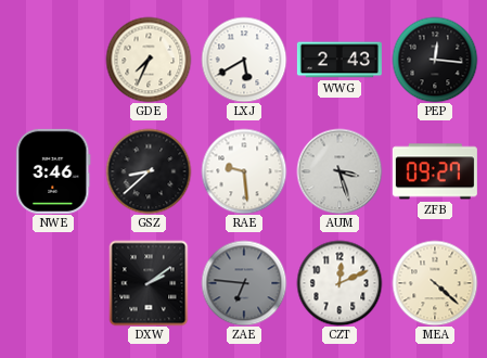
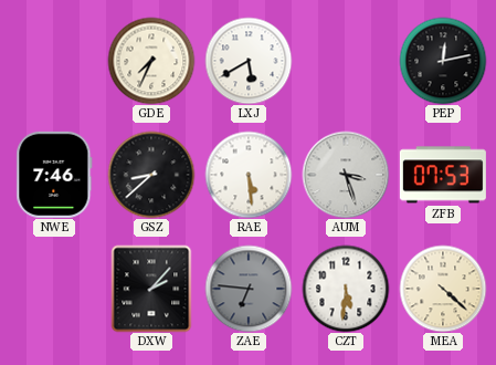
WWG: 2:43 -> none
PEP: 12:16 -> 12:13
NWE: 3:46 -> 7:46
RAE: 9:29 -> 5:29
ZFB: 09:27 -> 07:53
DXW: 2:09 -> 2:07
CZT: 12:11 -> 5:31
